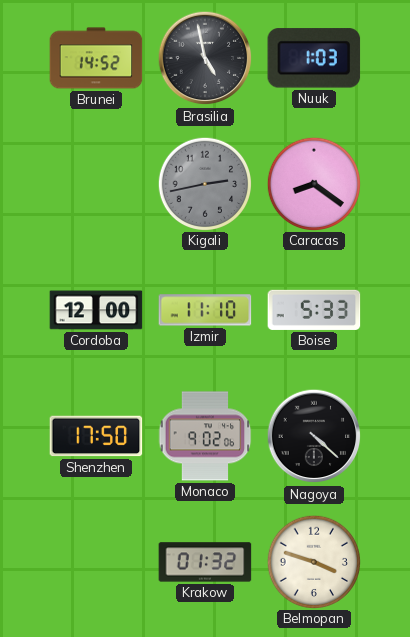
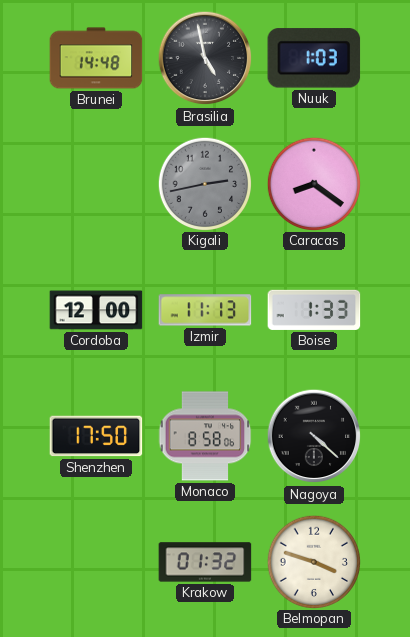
Brunei: 14:52 -> 14:48
Izmir: 11:10 -> 11:13
Boise: 5:33 -> 1:33
Monaco: 9:02 -> 8:58
